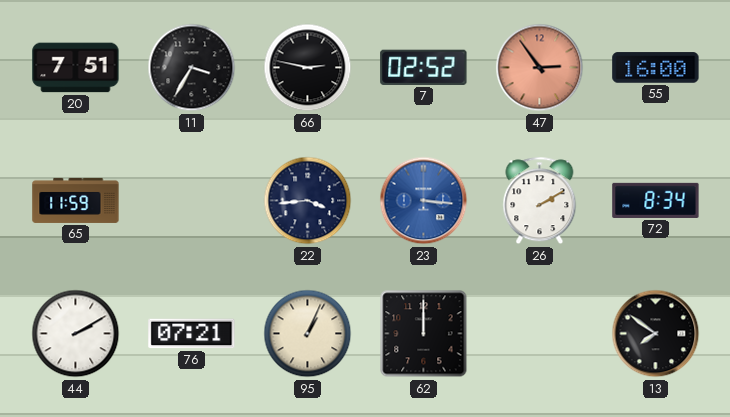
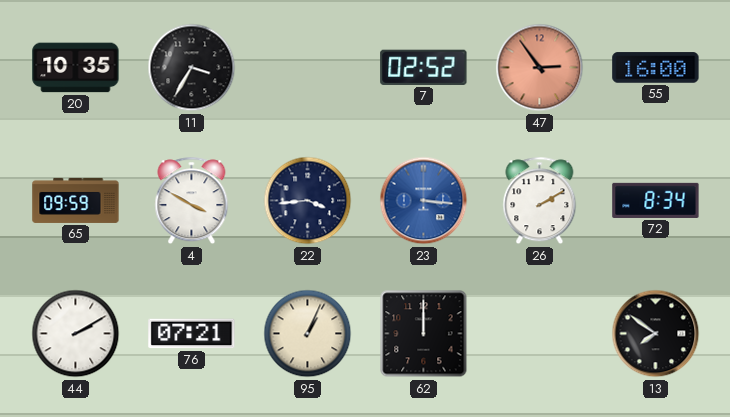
20: 7:51 -> 10:35
66: 2:47 -> none
65: 11:59 -> 09:59
4: none -> 3:50
